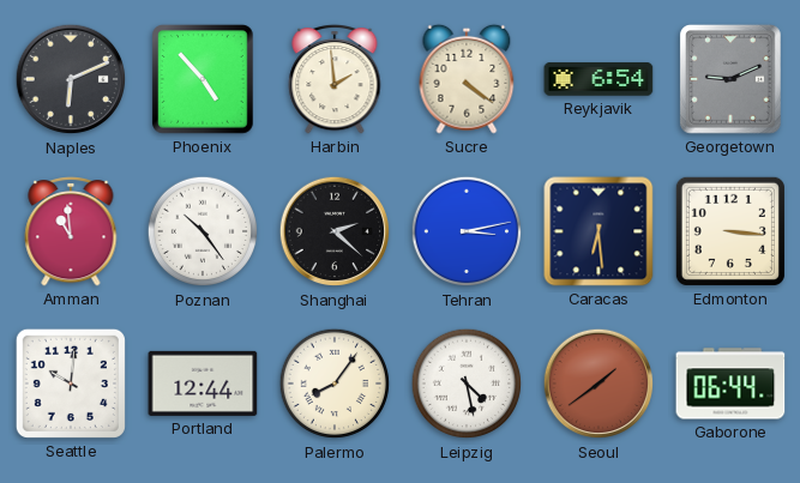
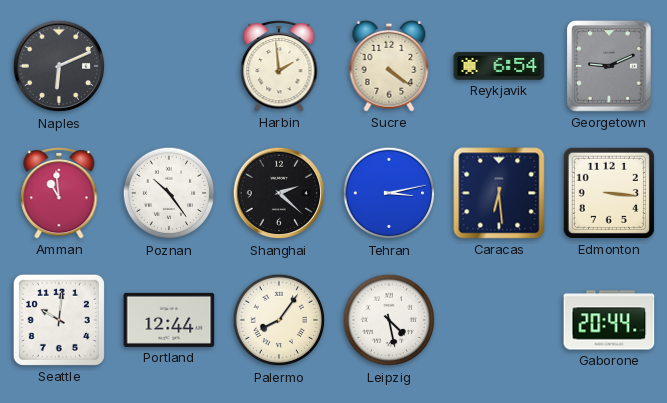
Phoenix: 4:53 -> none
Seoul: 1:39 -> none
Gaborone: 06:44 -> 20:44
